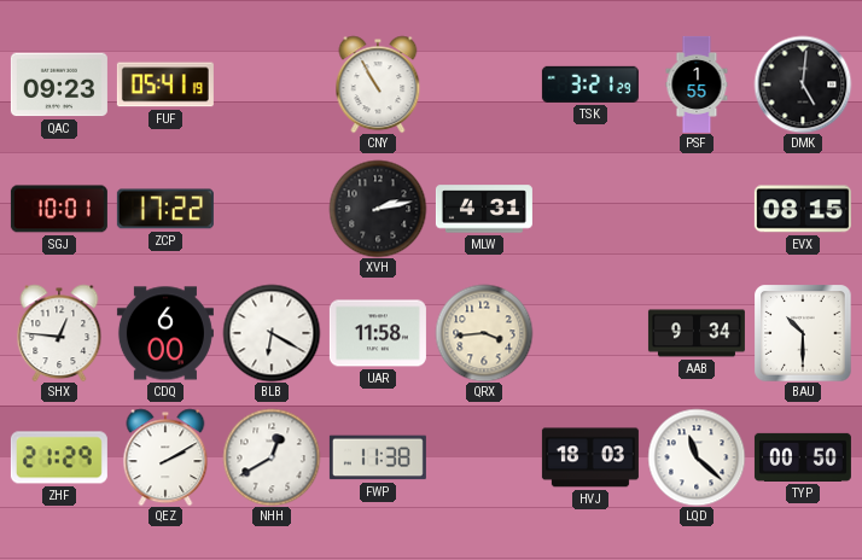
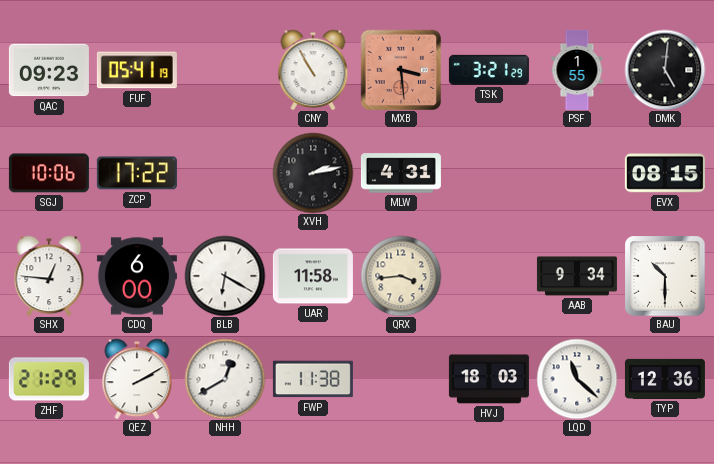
MXB: none -> 3:29
SGJ: 10:01 -> 10:06
TYP: 00:50 -> 12:36
